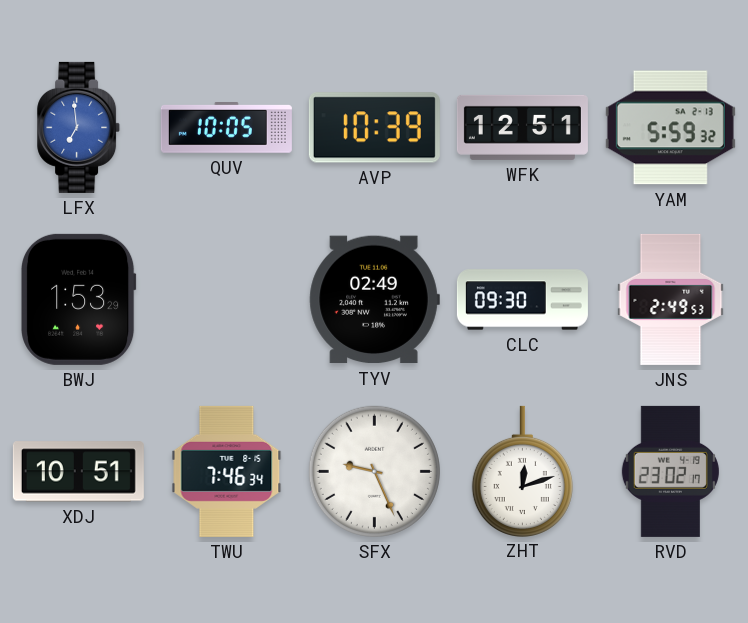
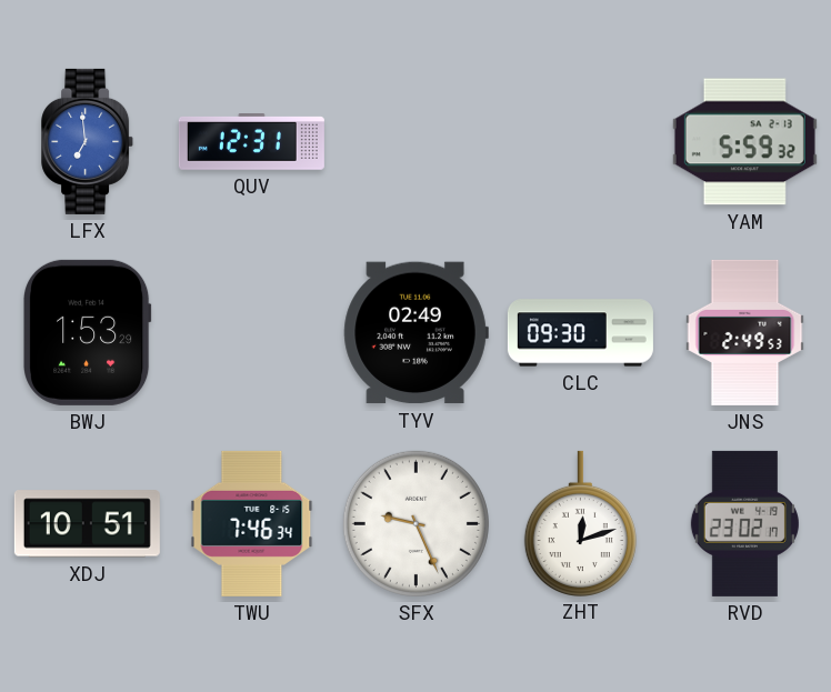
QUV: 10:05 -> 12:31
AVP: 10:39 -> none
WFK: 12:51 -> none
